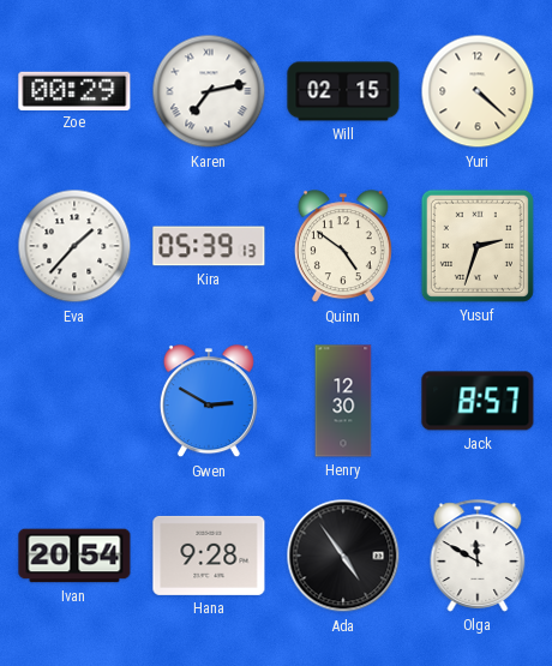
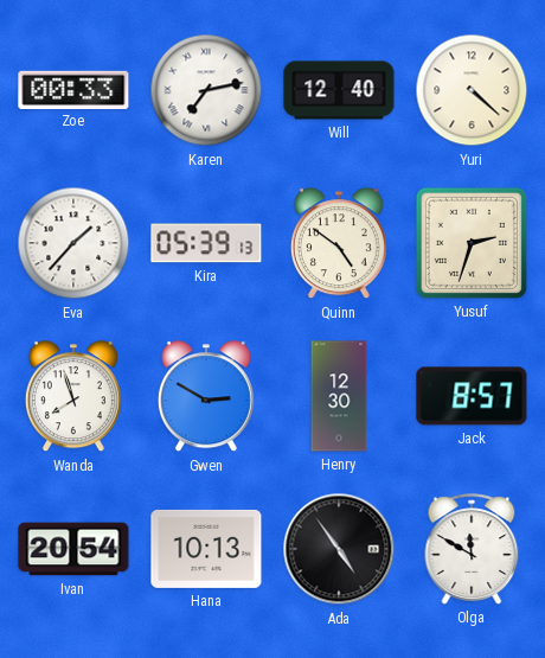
Zoe: 00:29 -> 00:33
Will: 02:15 -> 12:40
Wanda: none -> 7:57
Hana: 9:28 -> 10:13
